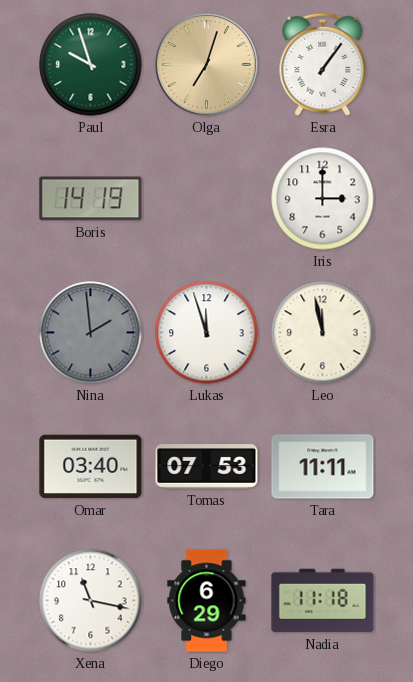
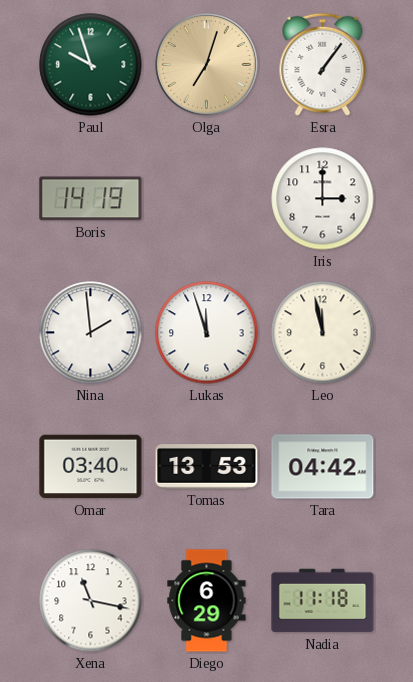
Nina dial: grey -> white
Tomas: 07:53 -> 13:53
Tara: 11:11 -> 04:42
